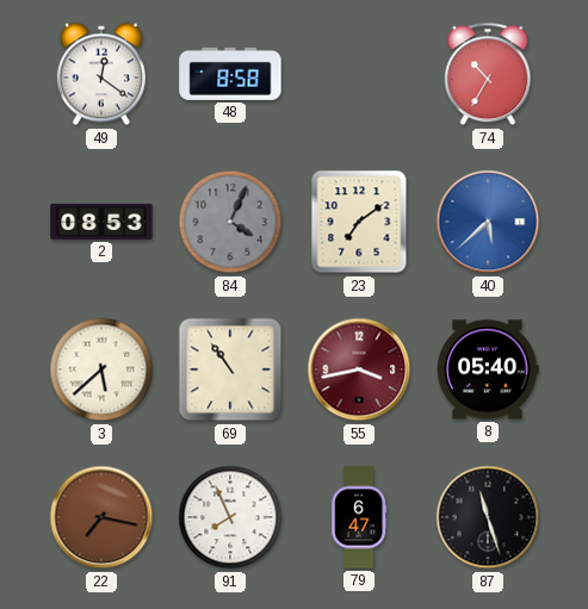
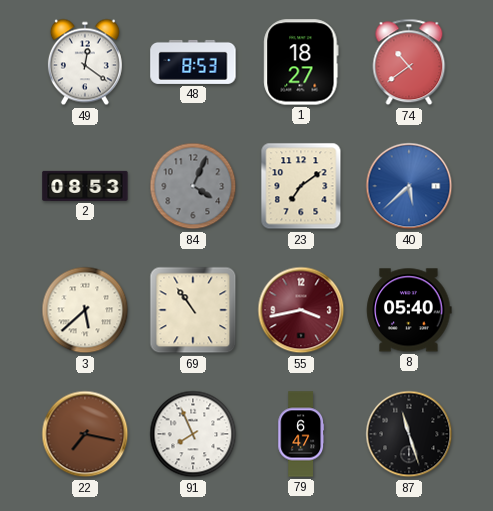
48: 8:58 -> 8:53
1: none -> 18:27
74: 10:35 -> 10:39
